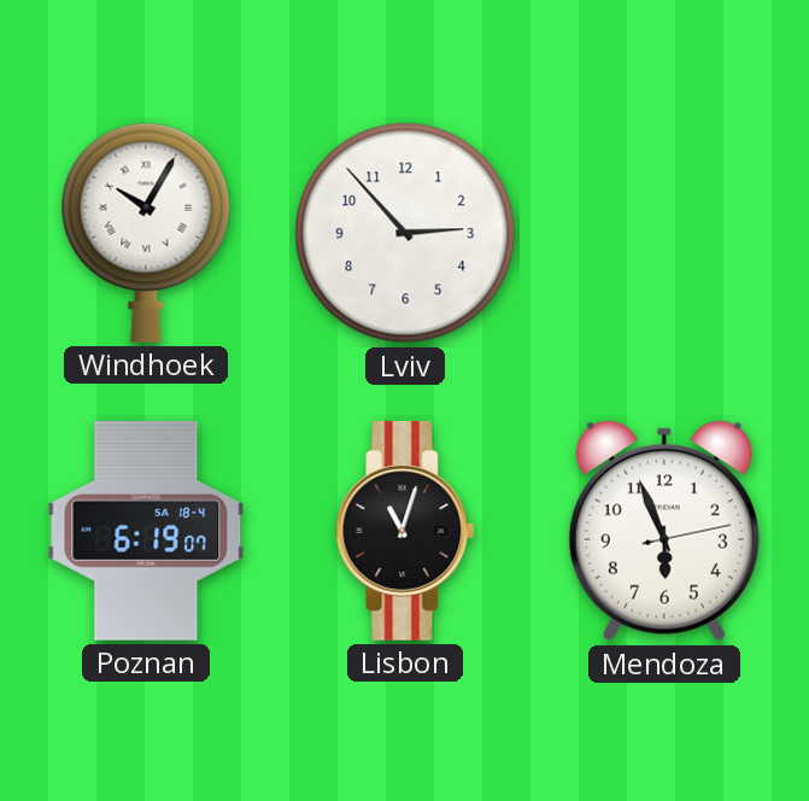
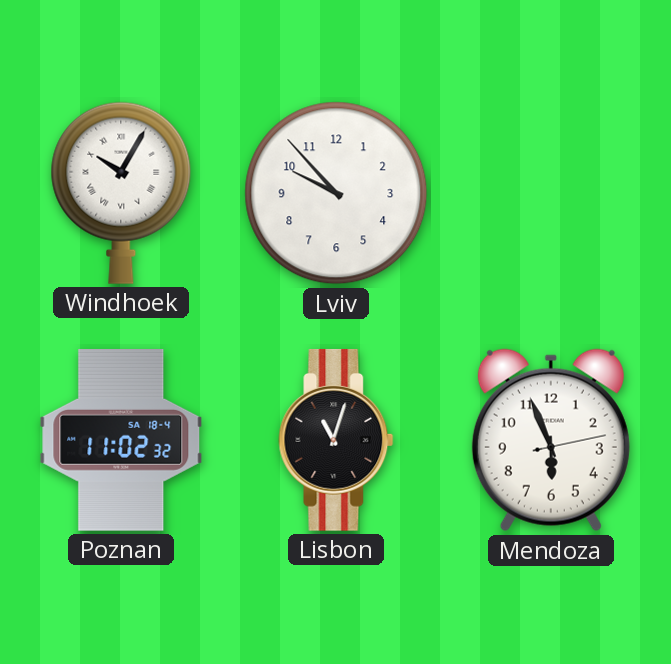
Lviv: 2:53 -> 9:53
Poznan: 6:19 -> 11:02
